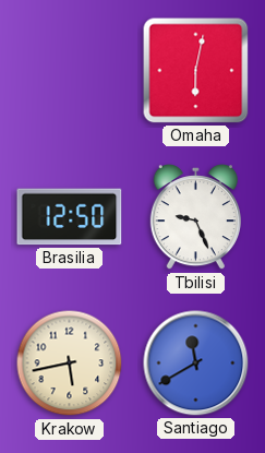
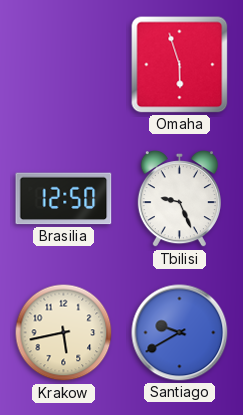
Omaha: 6:02 -> 5:57
Santiago: 11:40 -> 9:40
